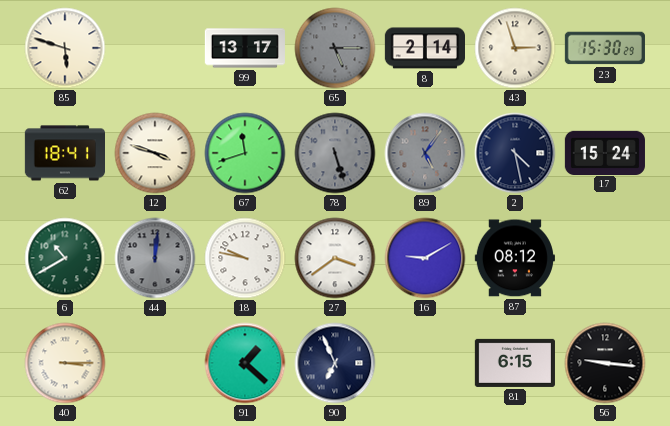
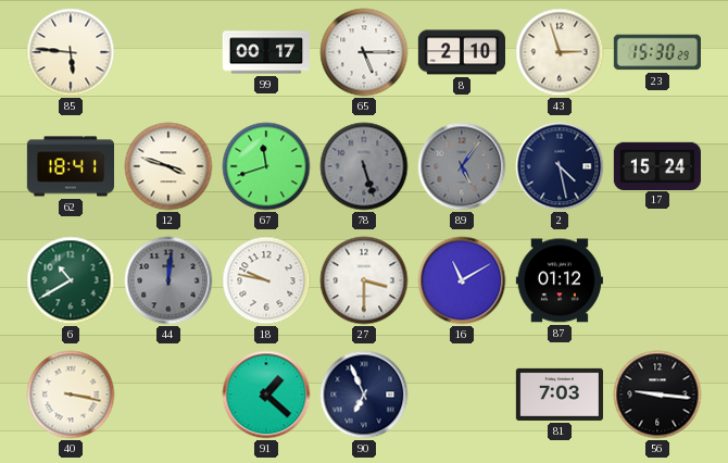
85: 5:48 -> 5:46
99: 13:17 -> 00:17
65 dial: grey -> white
8: 2:14 -> 2:10
27: 3:39 -> 3:30
16: 9:10 -> 11:10
87: 08:12 -> 01:12
40: 3:15 -> 3:17
81: 6:15 -> 7:03
